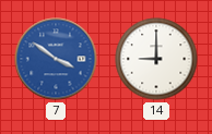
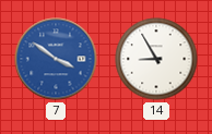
14: 9:00 -> 8:55
